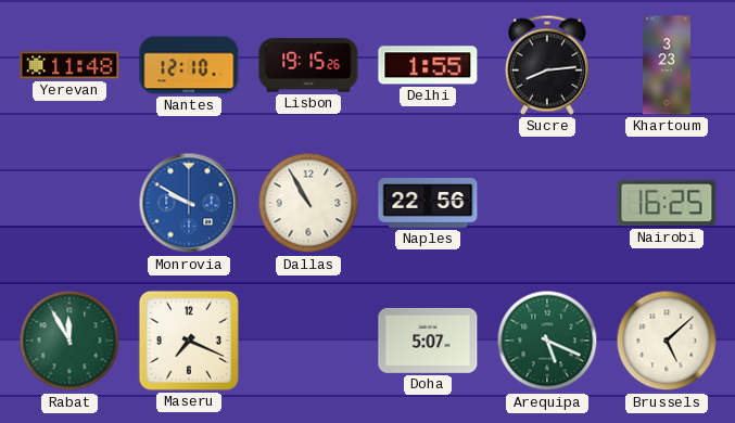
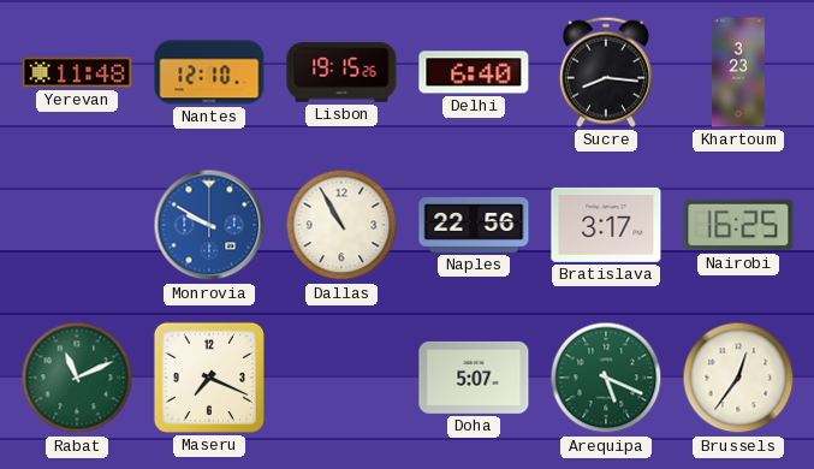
Delhi: 1:55 -> 6:40
Sucre: 8:14 -> 8:16
Bratislava: none -> 3:17
Rabat: 11:55 -> 11:11
Brussels: 5:08 -> 12:36
